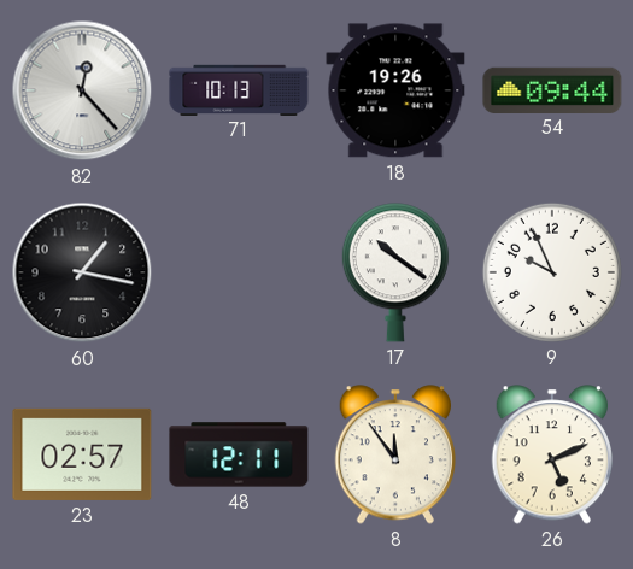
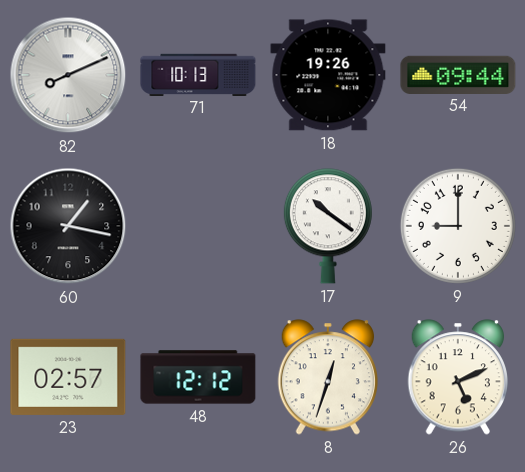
82: 12:23 -> 8:11
9: 9:56 -> 9:00
48: 12:11 -> 12:12
8: 11:54 -> 12:33
